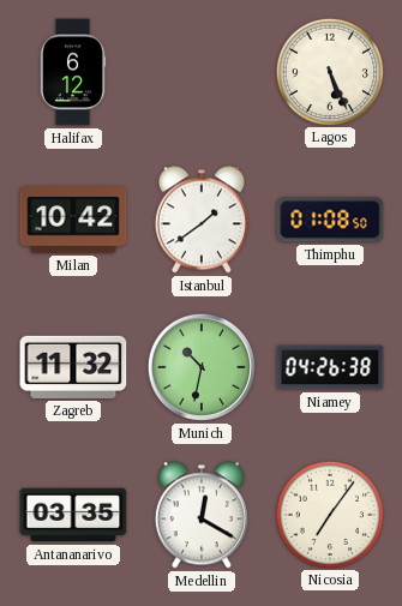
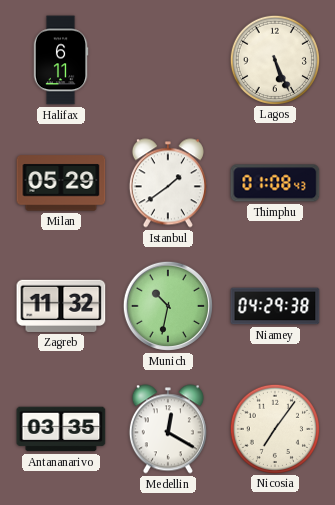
Halifax: 6:12 -> 6:11
Milan: 10:42 -> 05:29
Thimphu: 01:08:50 -> 01:08:43
Niamey: 04:26 -> 04:29
